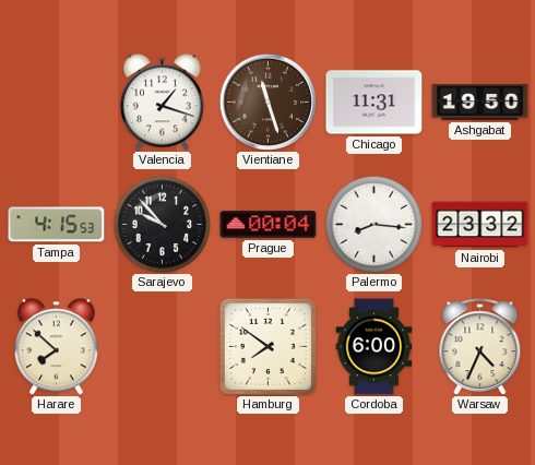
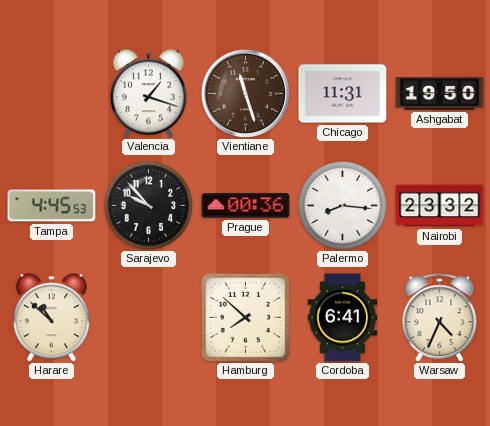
Tampa: 4:15 -> 4:45
Prague: 00:04 -> 00:36
Harare: 7:52 -> 10:52
Hamburg: 7:51 -> 7:52
Cordoba: 6:00 -> 6:41
